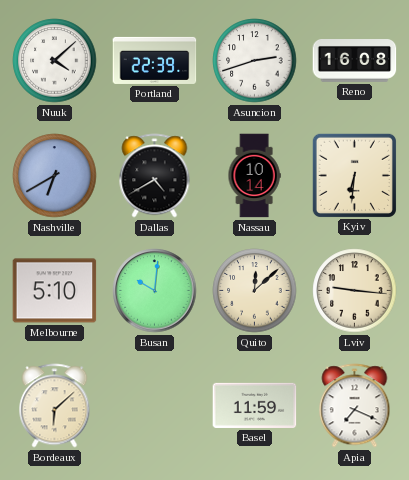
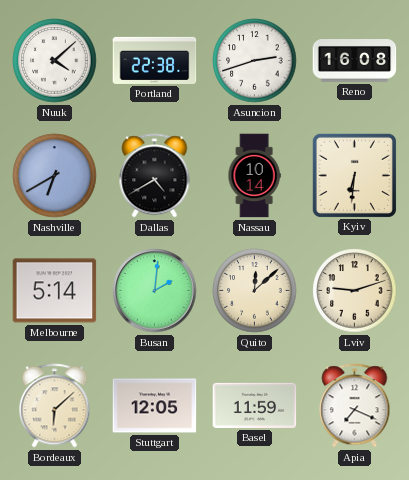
Portland: 22:39 -> 22:38
Melbourne: 5:10 -> 5:14
Busan: 10:01 -> 2:01
Lviv: 9:16 -> 9:12
Stuttgart: none -> 12:05
